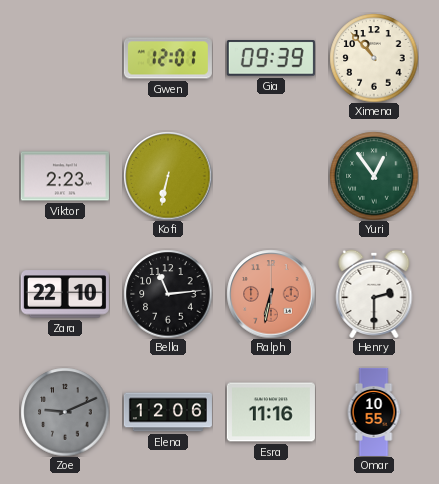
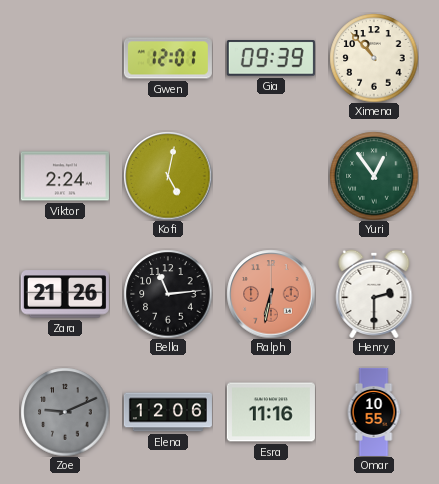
Viktor: 2:23 -> 2:24
Kofi: 6:32 -> 5:02
Zara: 22:10 -> 21:26
